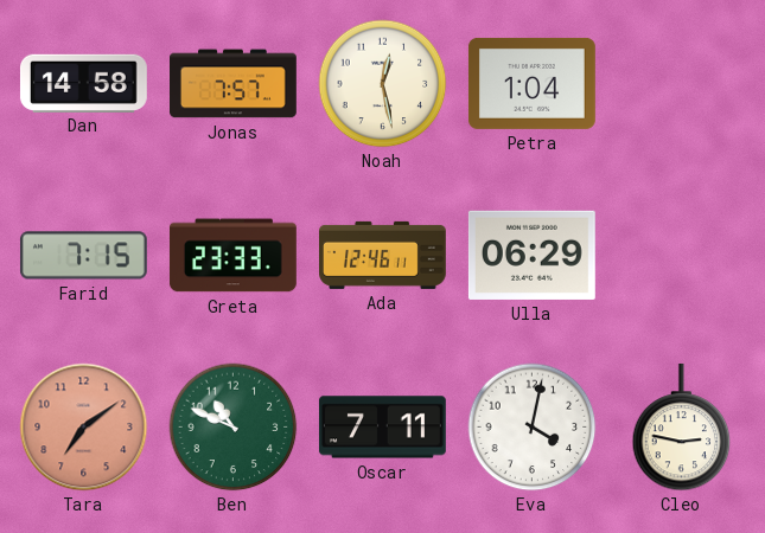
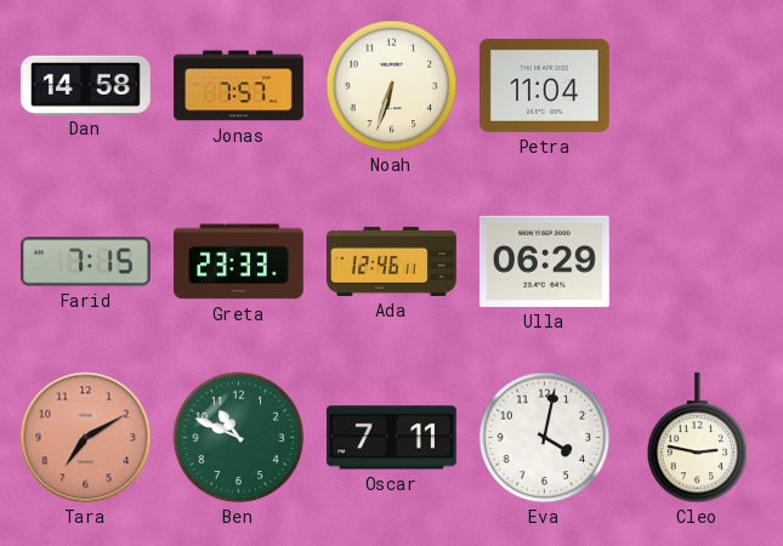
Noah: 12:28 -> 6:33
Petra: 1:04 -> 11:04
Tara: 7:09 -> 7:10
